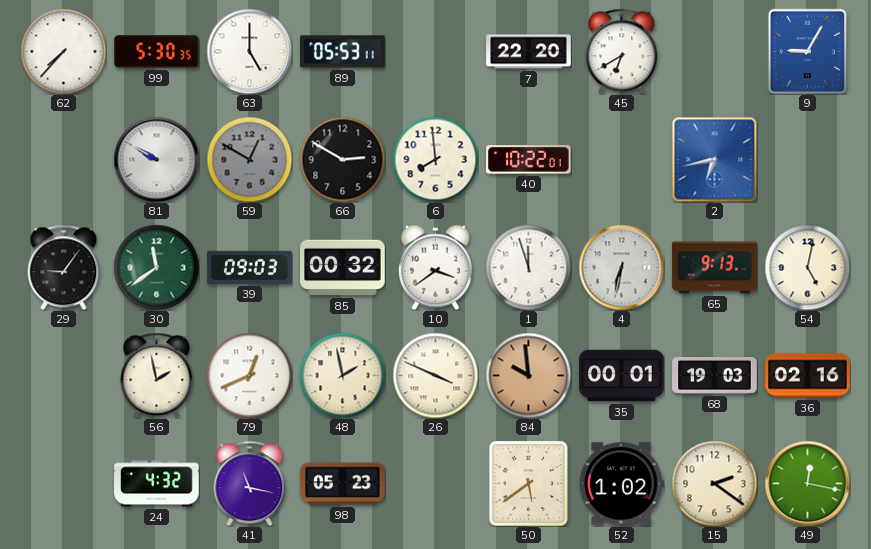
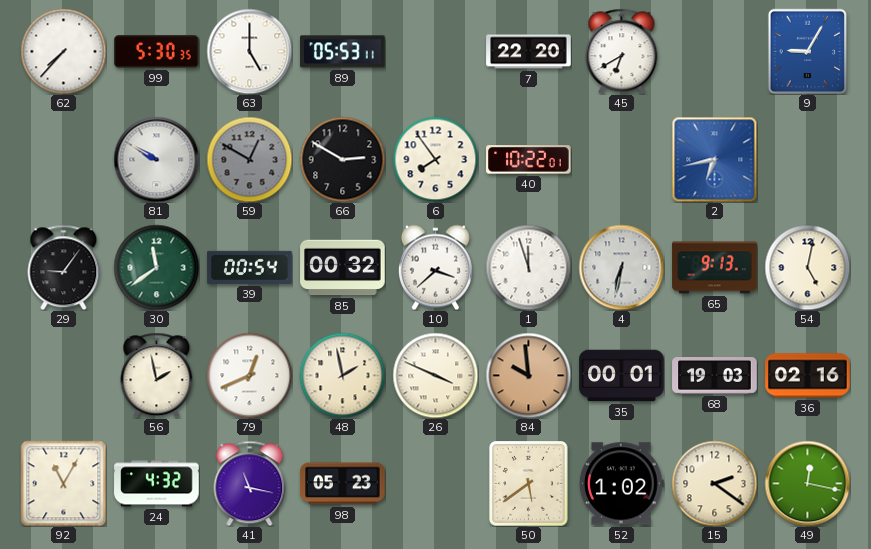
6: 7:59 -> 7:54
39: 09:03 -> 00:54
10: 3:39 -> 3:38
92: none -> 11:05
